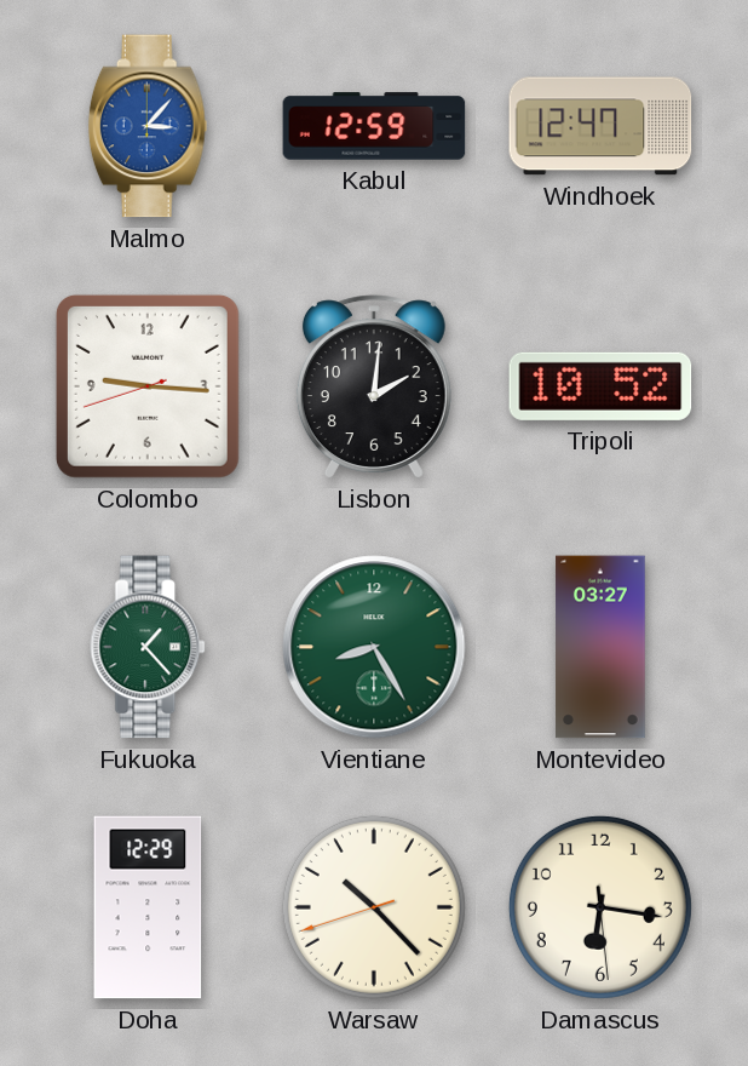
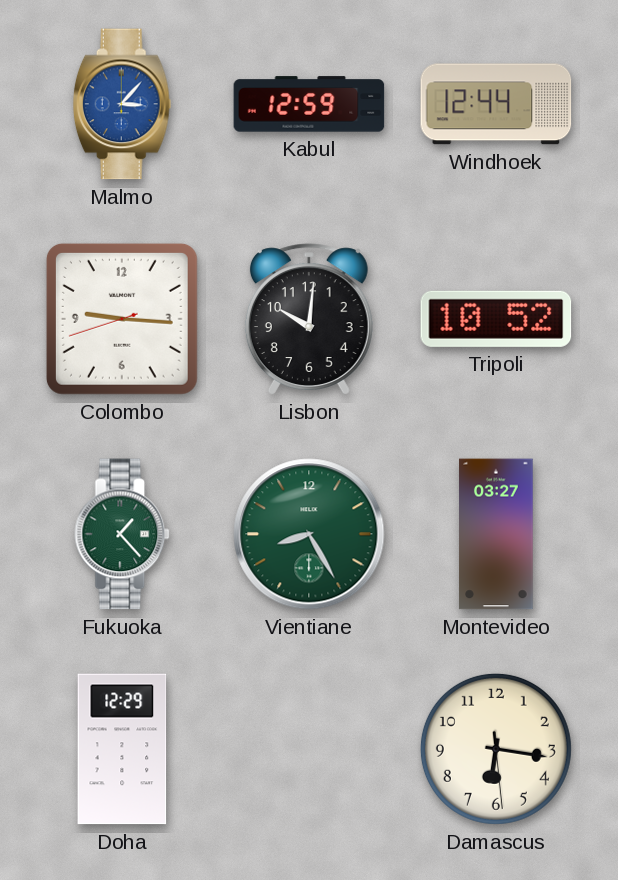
Windhoek: 12:47 -> 12:44
Lisbon: 2:01 -> 10:01
Warsaw: 10:22 -> none
